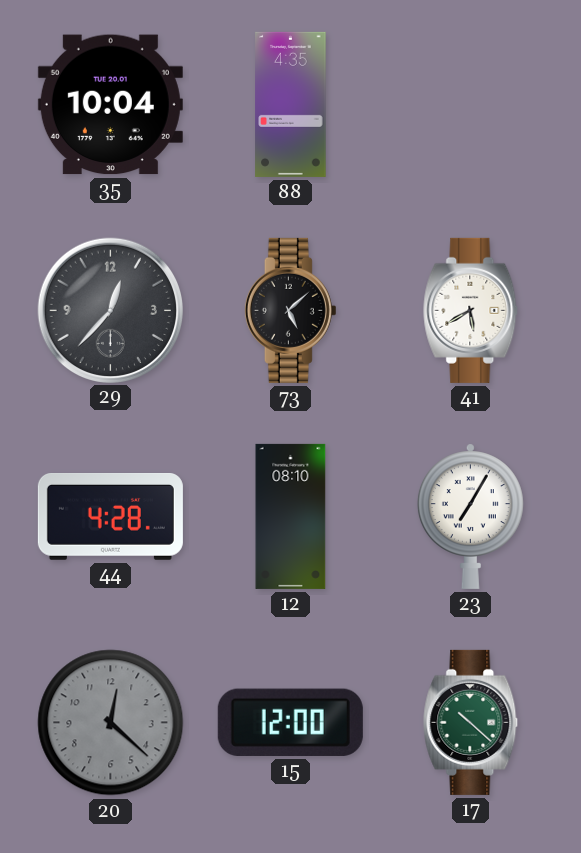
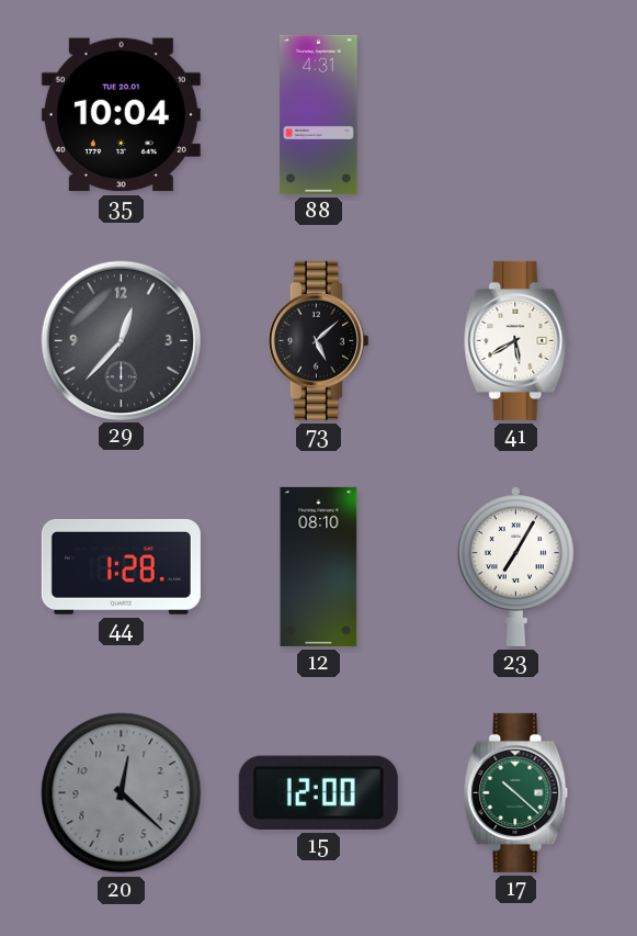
88: 4:35 -> 4:31
44: 4:28 -> 1:28
